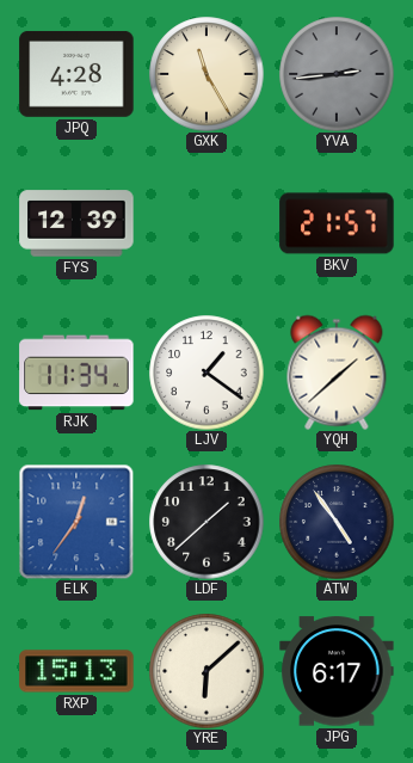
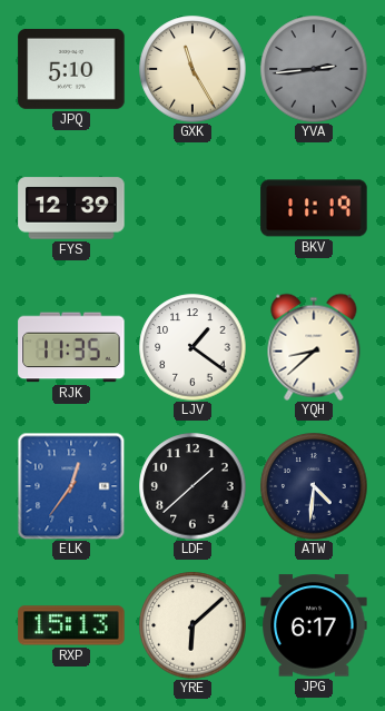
JPQ: 4:28 -> 5:10
BKV: 21:57 -> 11:19
RJK: 11:34 -> 11:35
YQH: 1:38 -> 8:38
ATW: 4:54 -> 4:31
